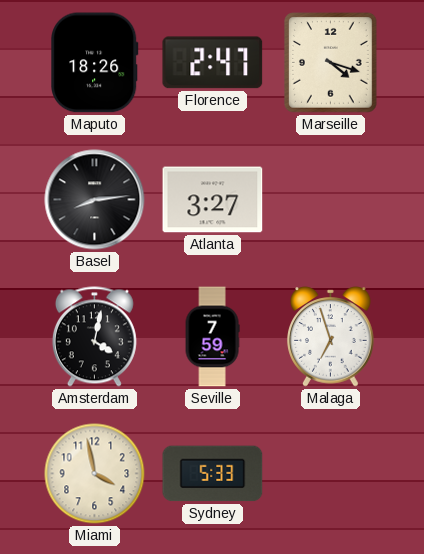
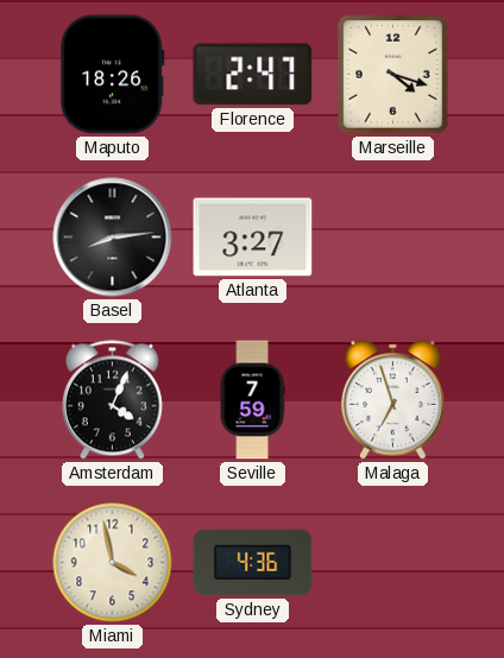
Amsterdam: 4:02 -> 4:04
Sydney: 5:33 -> 4:36
